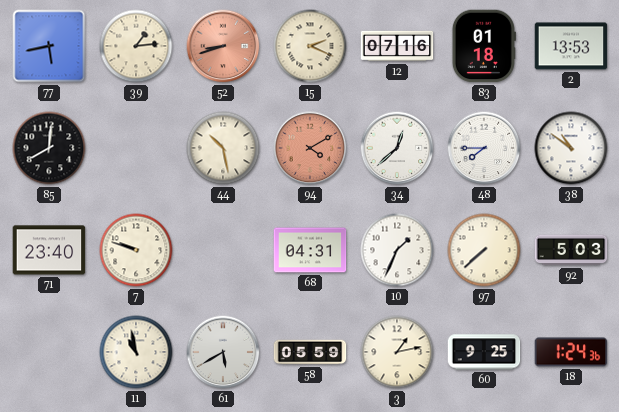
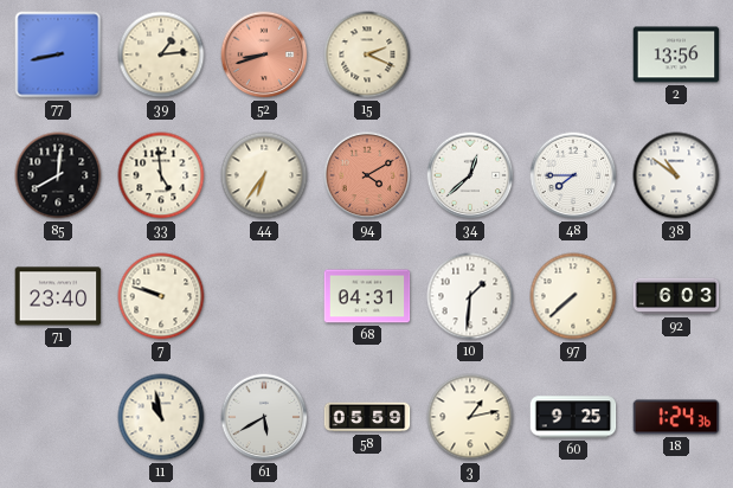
77: 5:43 -> 8:43
12: 07:16 -> none
83: 01:18 -> none
2: 13:53 -> 13:56
33: none -> 4:59
44: 10:28 -> 6:36
10: 1:34 -> 1:31
92: 5:03 -> 6:03
